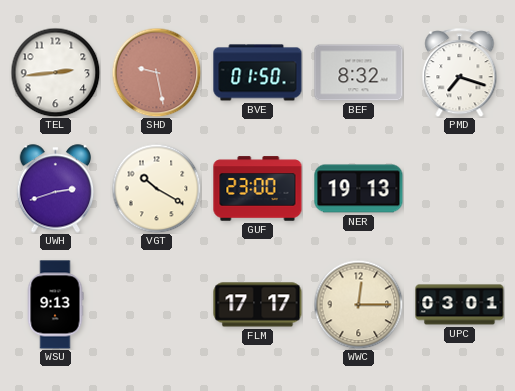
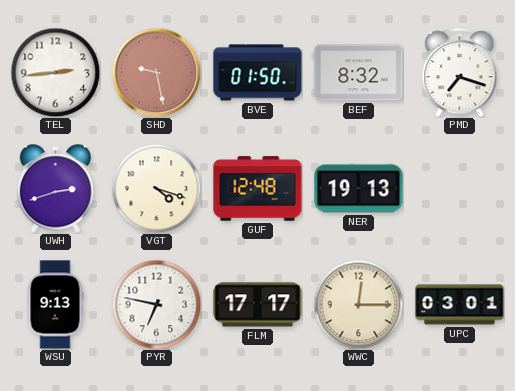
VGT: 10:20 -> 4:18
GUF: 23:00 -> 12:48
PYR: none -> 6:47
